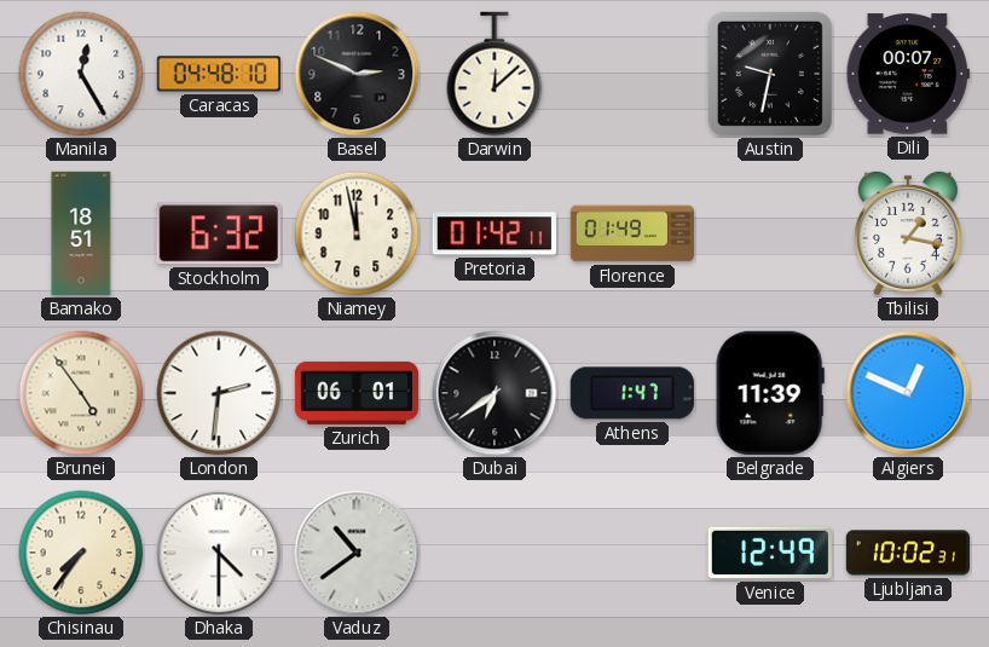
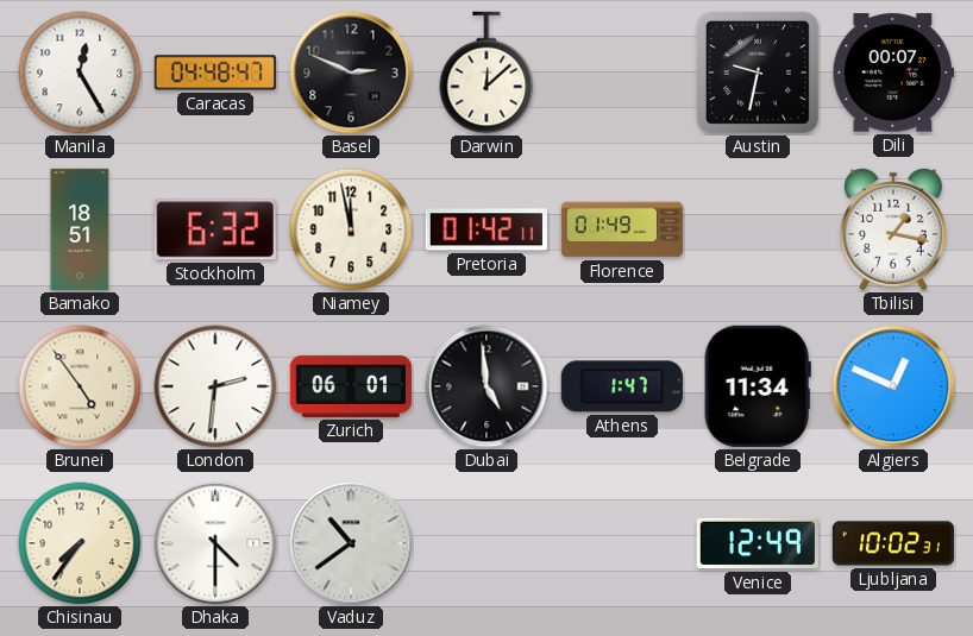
Caracas: 04:48:10 -> 04:48:47
Dubai: 6:39 -> 4:59
Belgrade: 11:39 -> 11:34
